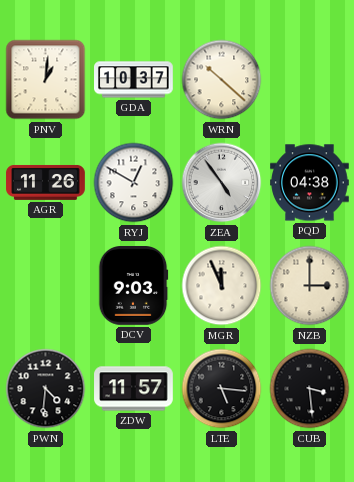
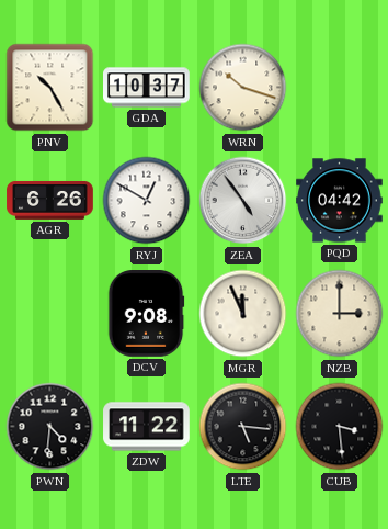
PNV: 1:01 -> 10:25
WRN: 10:22 -> 10:18
AGR: 11:26 -> 6:26
PQD: 04:38 -> 04:42
DCV: 9:03 -> 9:08
ZDW: 11:57 -> 11:22
